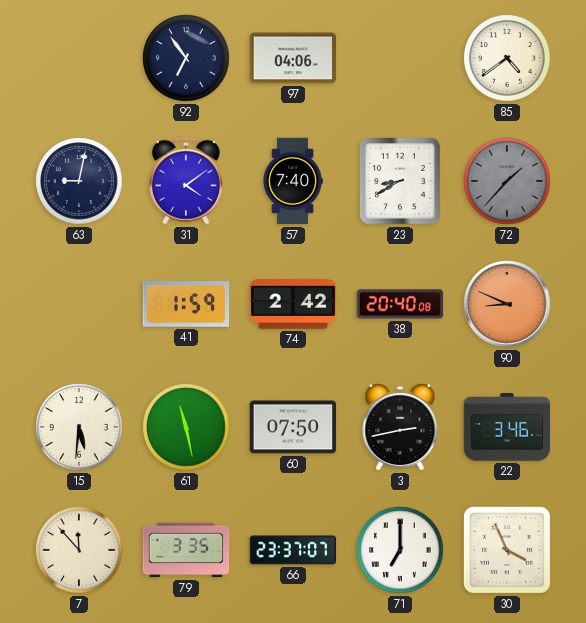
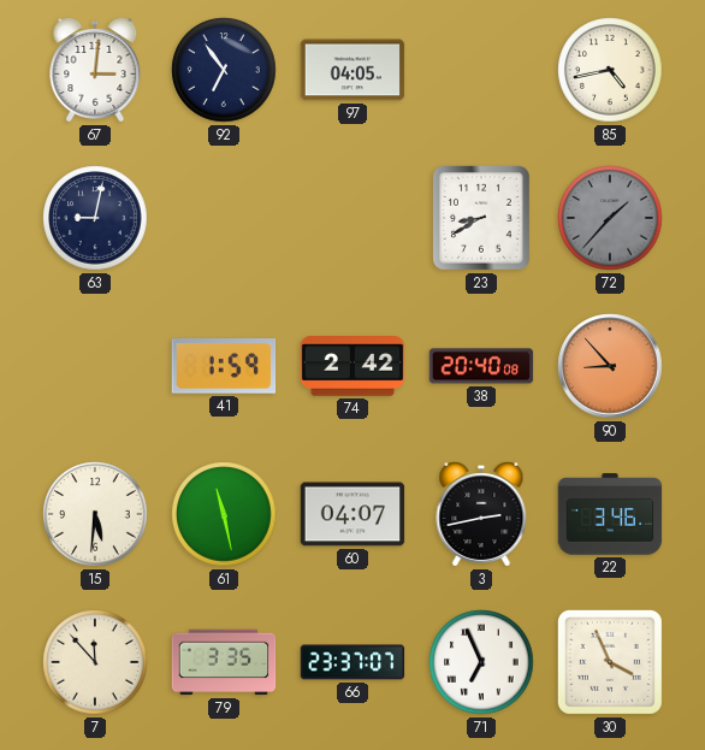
67: none -> 3:01
97: 04:06 -> 04:05
85: 4:39 -> 4:43
31: 4:09 -> none
57: 7:40 -> none
90: 8:49 -> 8:53
60: 07:50 -> 04:07
71: 7:00 -> 6:56
